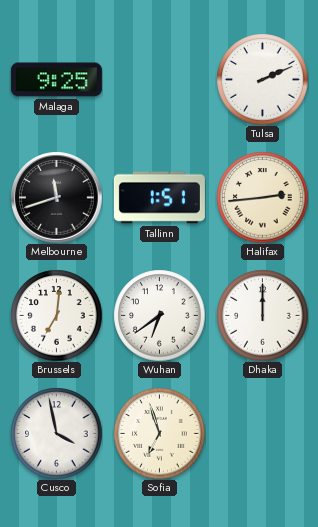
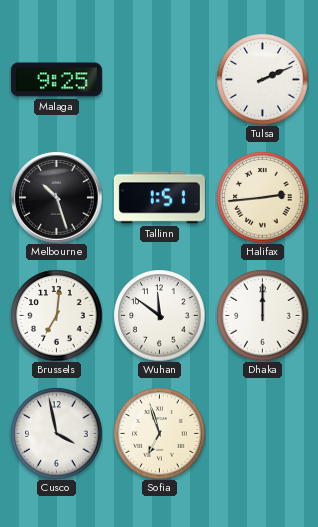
Melbourne: 11:42 -> 10:27
Wuhan: 6:39 -> 11:51
